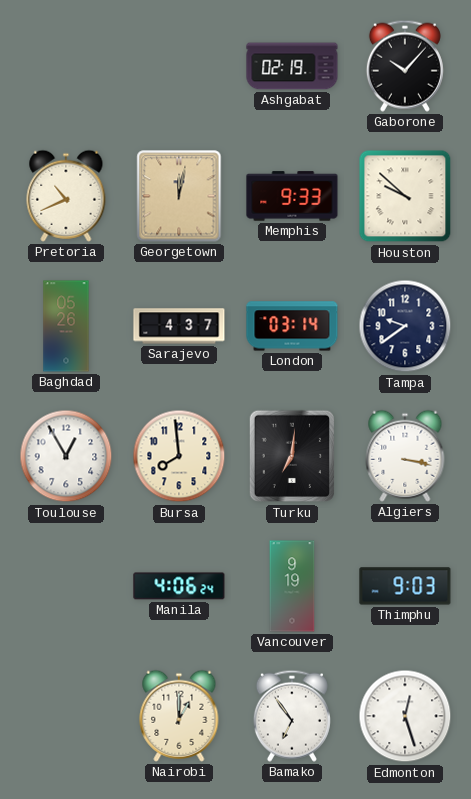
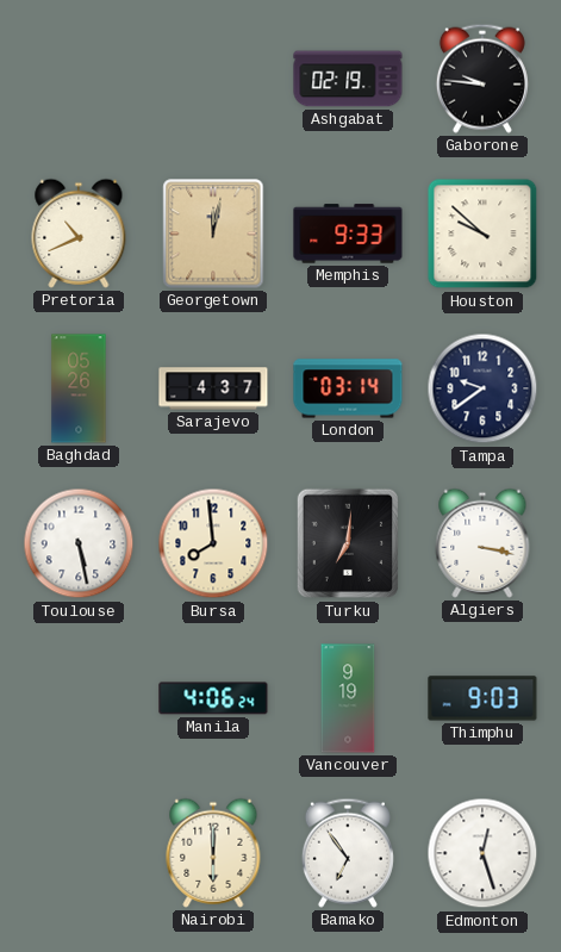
Gaborone: 10:07 -> 9:46
Toulouse: 12:55 -> 5:28
Nairobi: 1:00 -> 6:00
